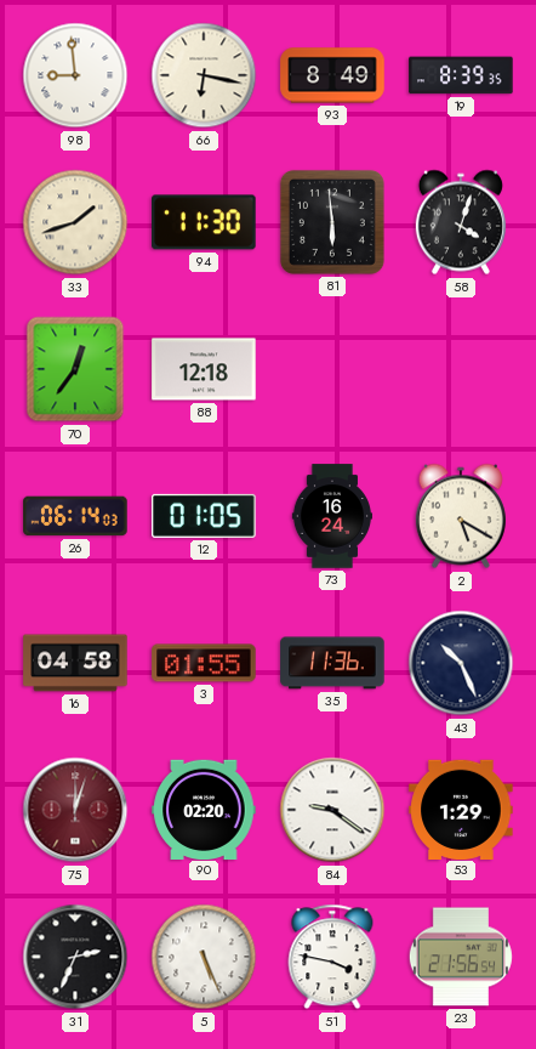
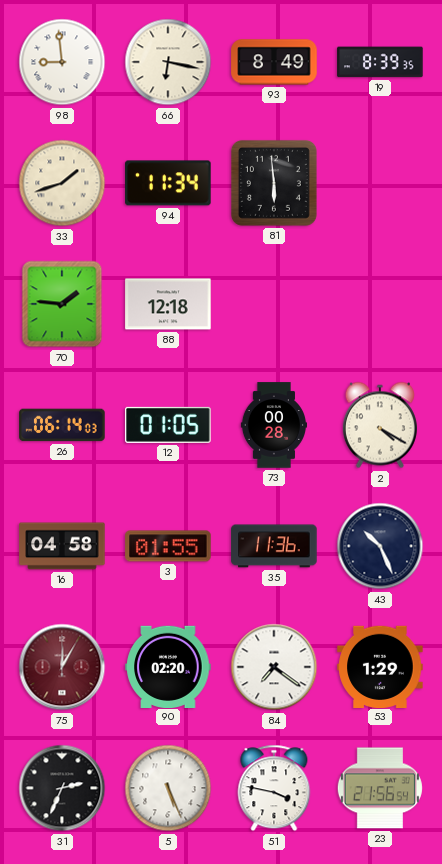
94: 11:30 -> 11:34
58: 4:03 -> none
70: 12:36 -> 1:46
73: 16:24 -> 00:28
2: 5:20 -> 4:20
75: 12:03 -> 12:05
84: 9:21 -> 7:21
